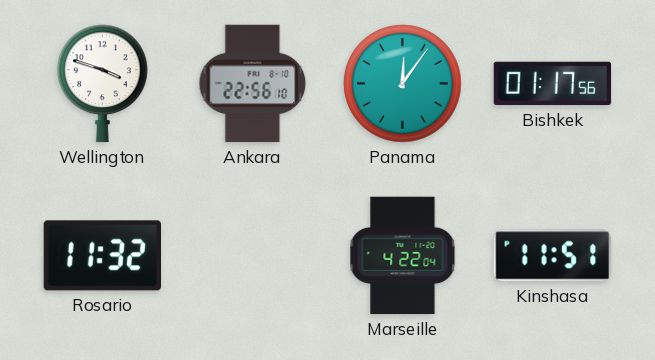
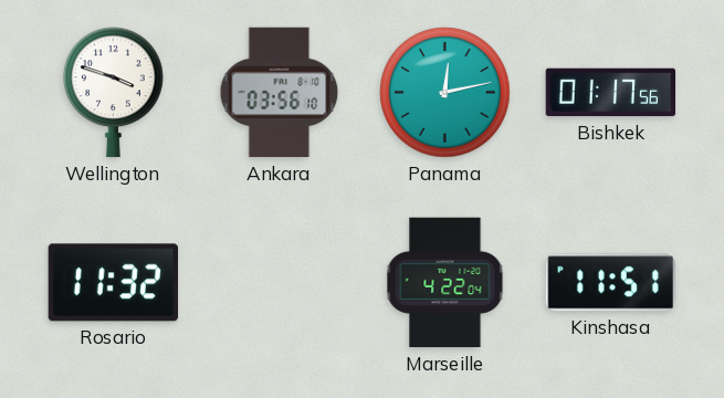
Ankara: 22:56 -> 03:56
Panama: 12:06 -> 12:13
